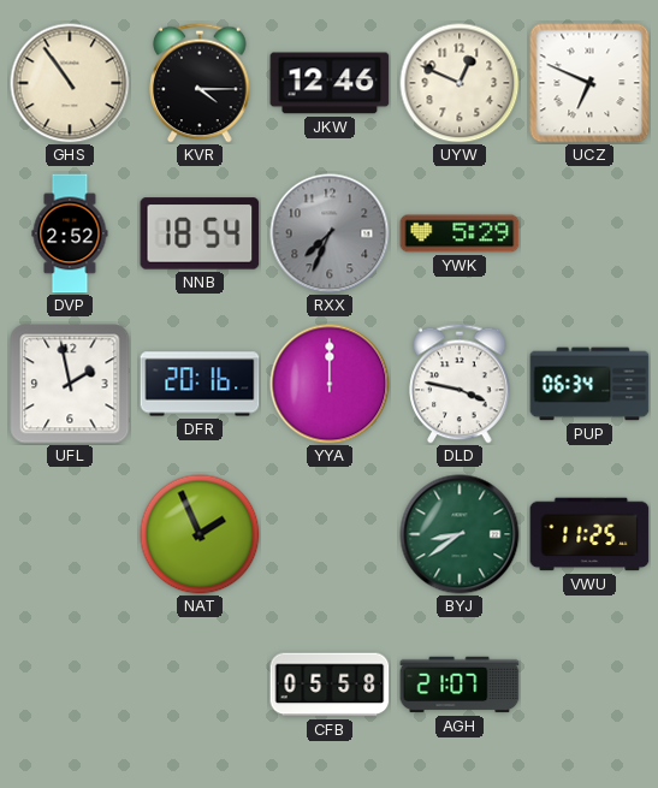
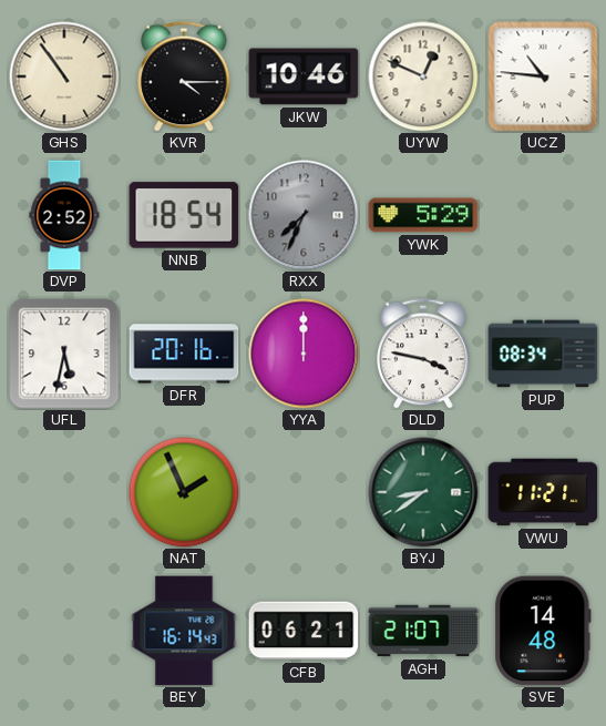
JKW: 12:46 -> 10:46
UCZ: 6:49 -> 10:46
UFL: 1:58 -> 5:32
PUP: 06:34 -> 08:34
VWU: 11:25 -> 11:21
BEY: none -> 16:14
CFB: 05:58 -> 06:21
SVE: none -> 14:48
